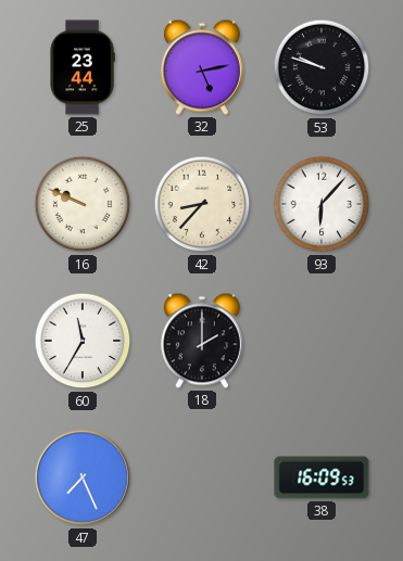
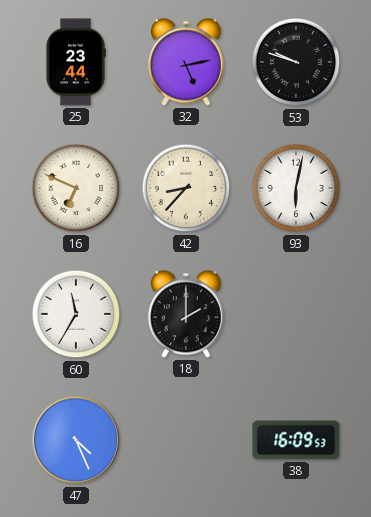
16: 9:49 -> 6:49
93: 6:07 -> 6:02
47: 7:26 -> 4:26
